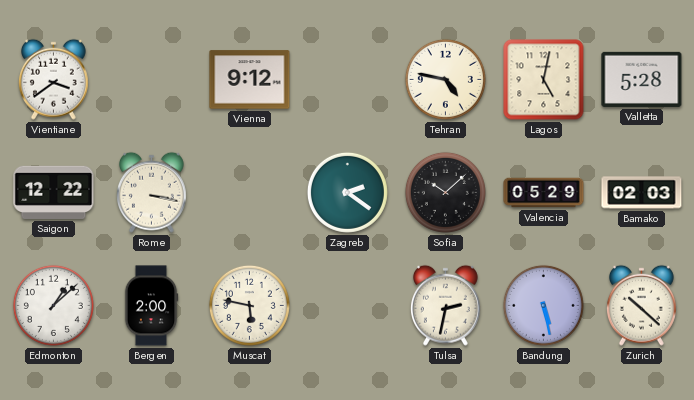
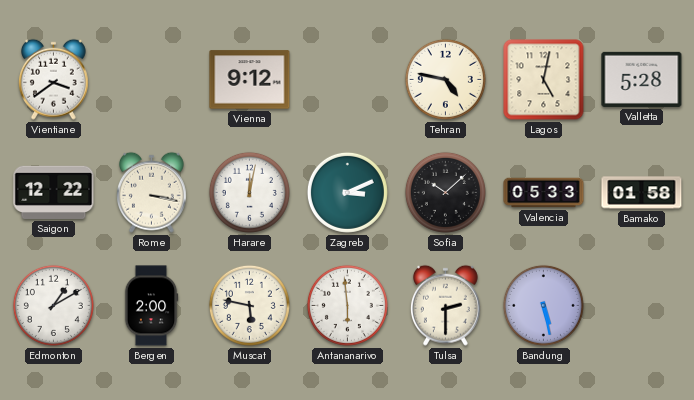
Harare: none -> 12:02
Zagreb: 2:21 -> 3:11
Valencia: 05:29 -> 05:33
Bamako: 02:03 -> 01:58
Edmonton: 1:08 -> 1:10
Antananarivo: none -> 5:59
Tulsa: 2:32 -> 2:30
Zurich: 10:22 -> none
